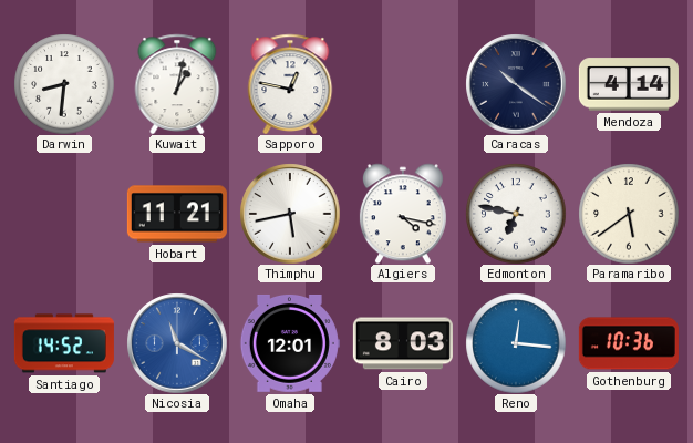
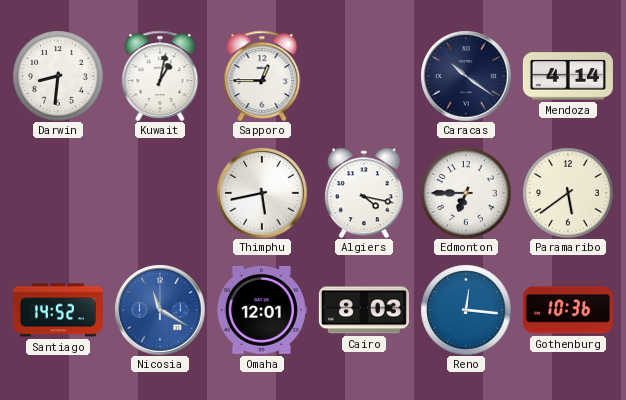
Sapporo: 12:47 -> 12:45
Hobart: 11:21 -> none
Edmonton: 6:47 -> 6:45
